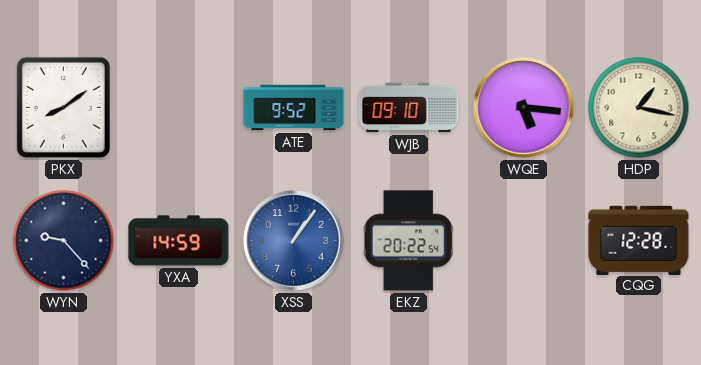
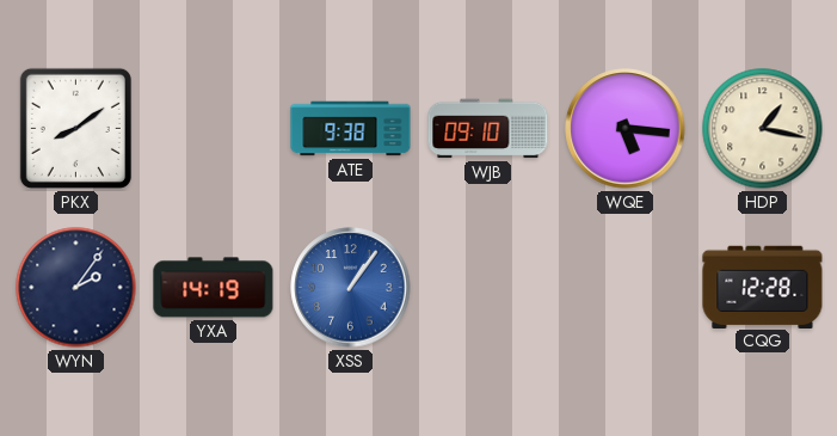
ATE: 9:52 -> 9:38
WYN: 9:23 -> 2:06
YXA: 14:59 -> 14:19
EKZ: 20:22 -> none
